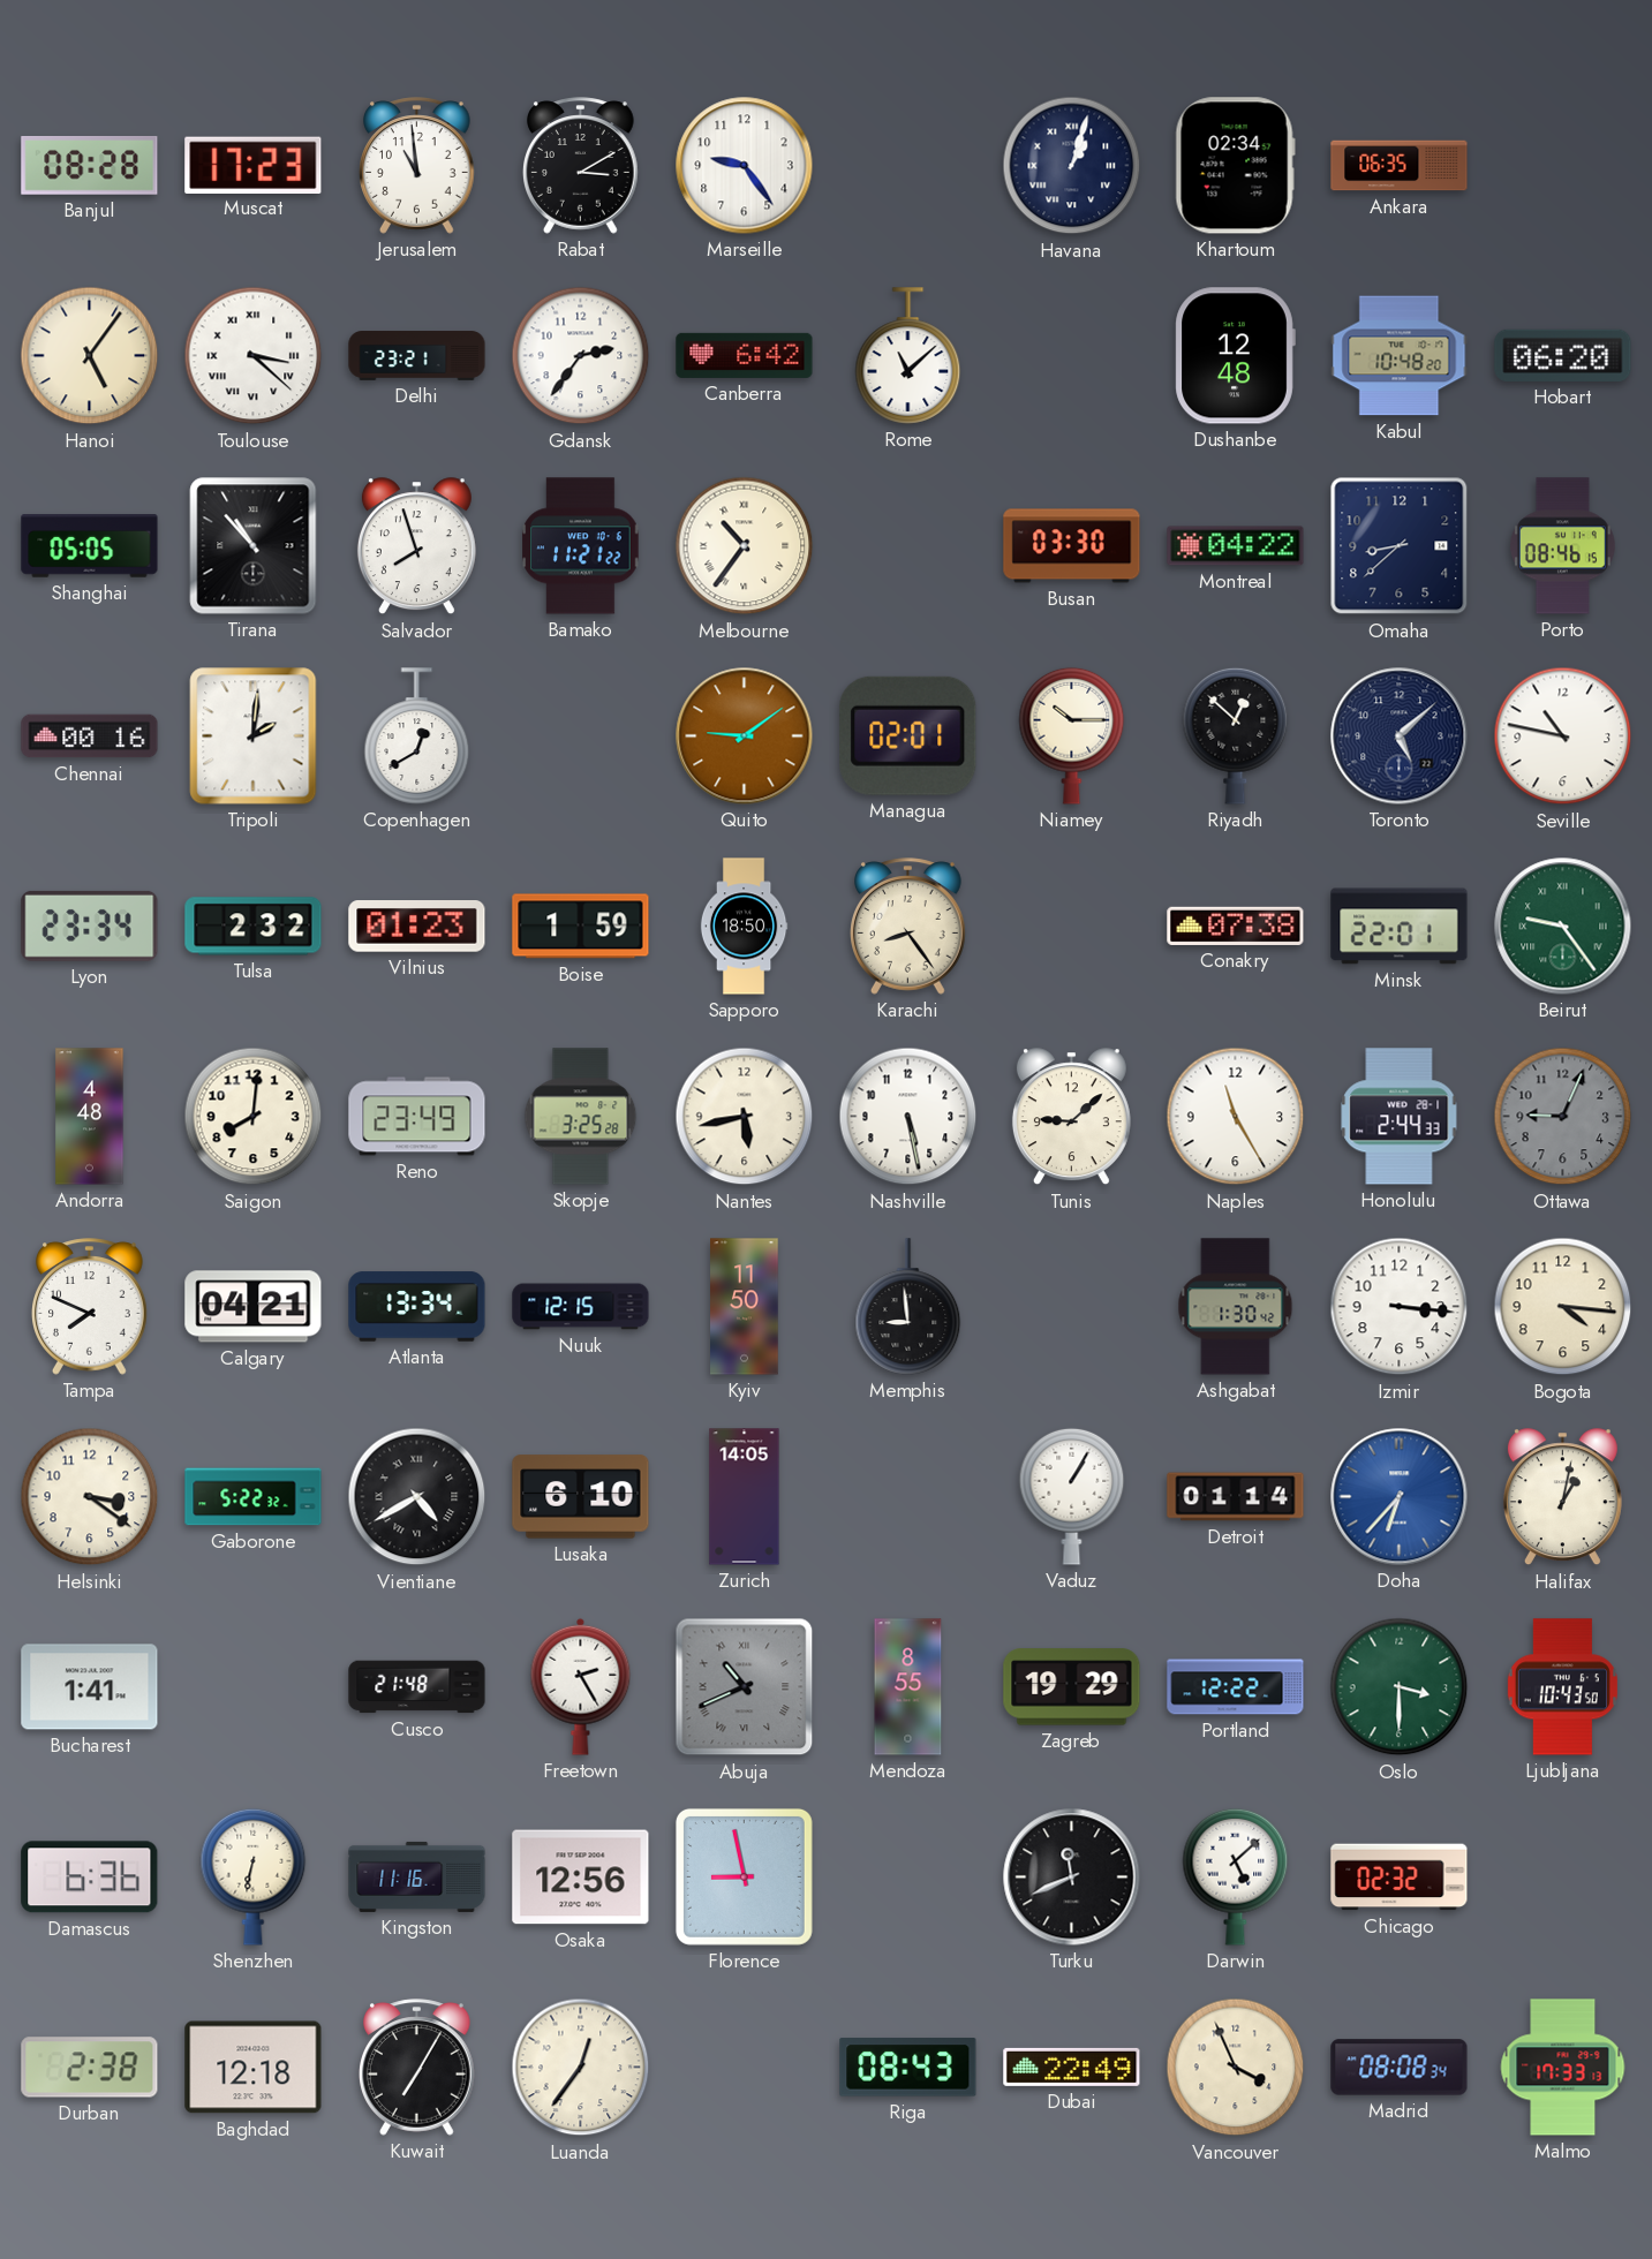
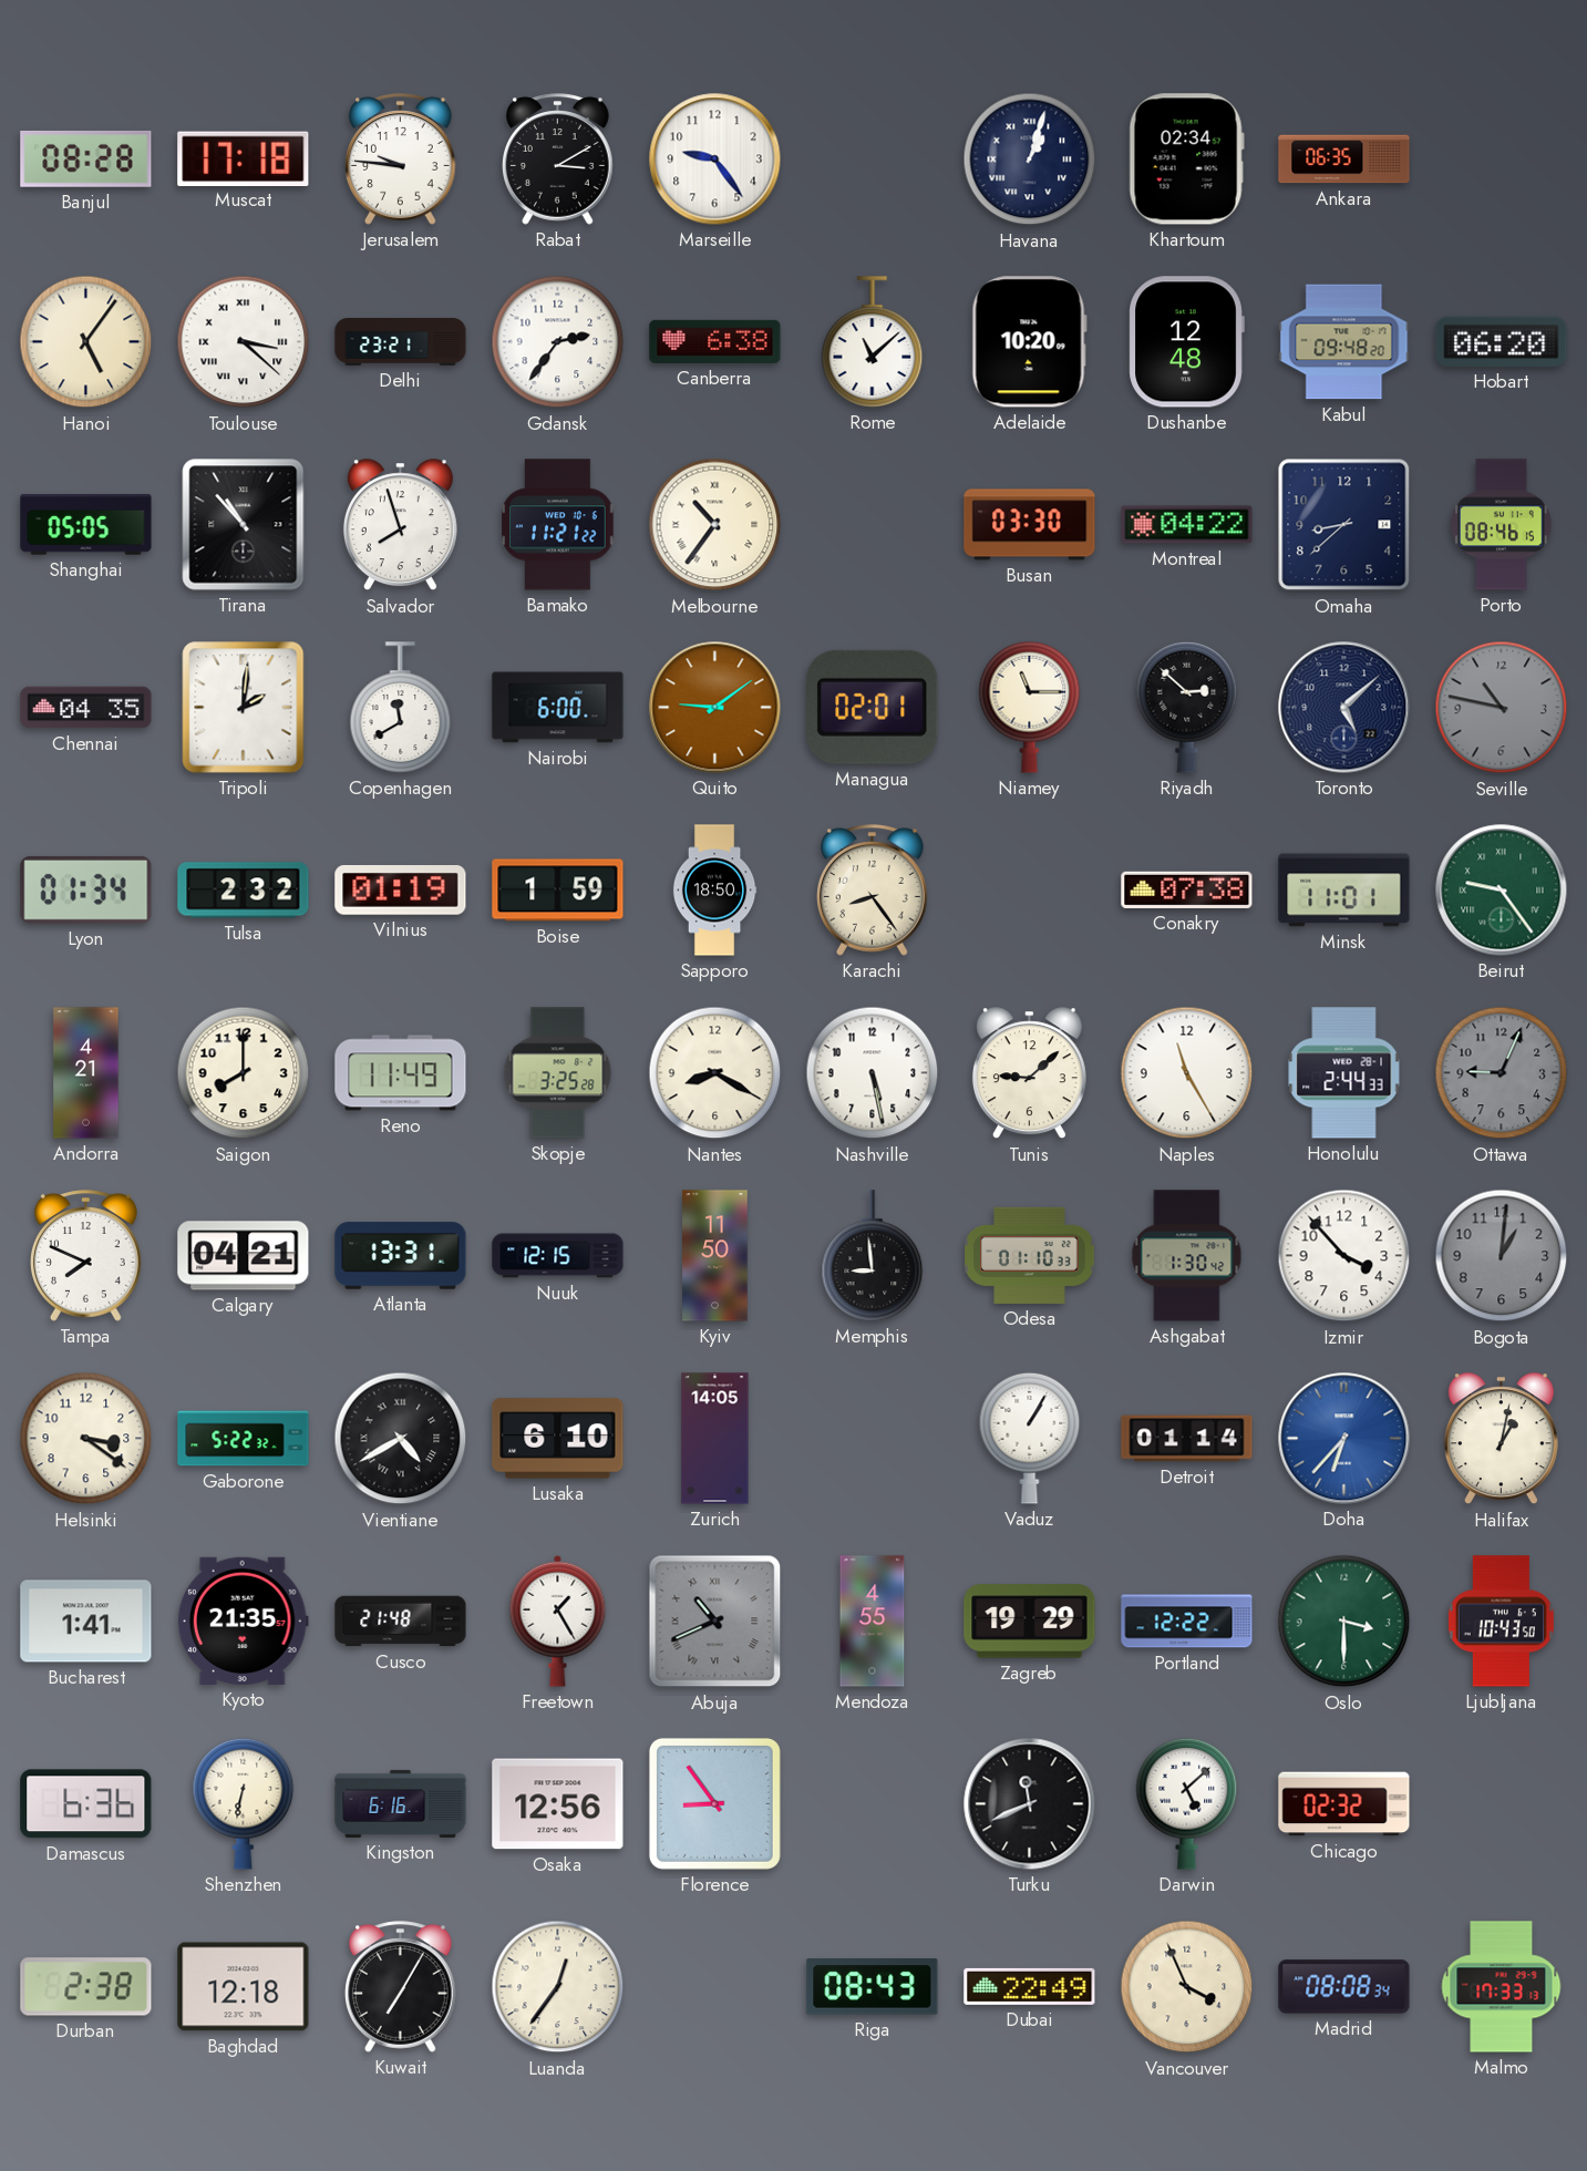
Muscat: 17:23 -> 17:18
Jerusalem: 10:59 -> 9:46
Canberra: 6:42 -> 6:38
Adelaide: none -> 10:20
Kabul: 10:48 -> 09:48
Chennai: 00:16 -> 04:35
Copenhagen: 12:40 -> 11:40
Nairobi: none -> 6:00
Niamey: 10:15 -> 11:15
Riyadh: 12:52 -> 2:52
Seville dial: white -> grey
Lyon: 23:34 -> 01:34
Vilnius: 01:23 -> 01:19
Minsk: 22:01 -> 11:01
Andorra: 4:48 -> 4:21
Saigon: 8:01 -> 8:00
Reno: 23:49 -> 11:49
Nantes: 5:43 -> 8:20
Atlanta: 13:34 -> 13:31
Odesa: none -> 01:10
Izmir: 3:16 -> 3:53
Bogota: 4:16 -> 1:01
Bogota dial: cream -> grey
Kyoto: none -> 21:35
Freetown: 2:25 -> 1:25
Mendoza: 8:55 -> 4:55
Kingston: 11:16 -> 6:16
Florence: 8:58 -> 8:54
